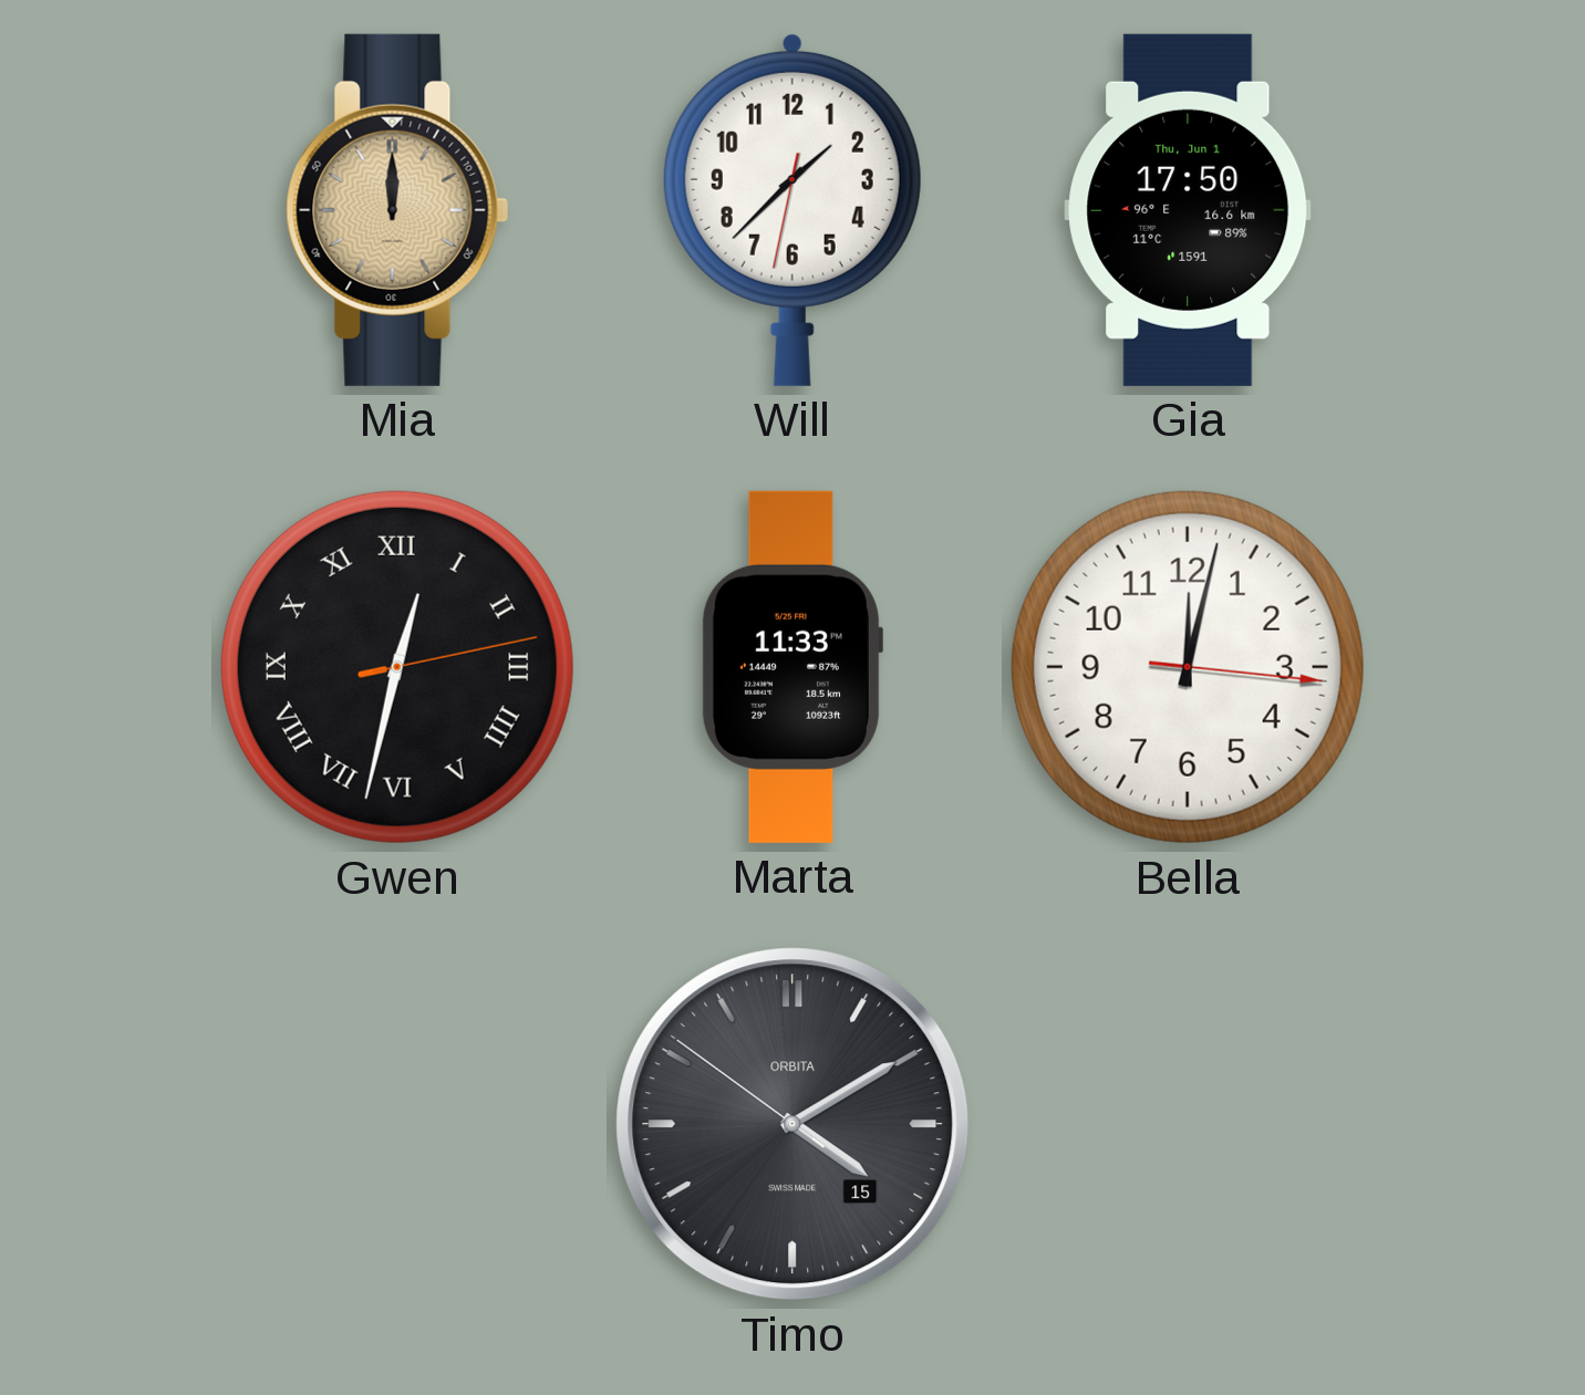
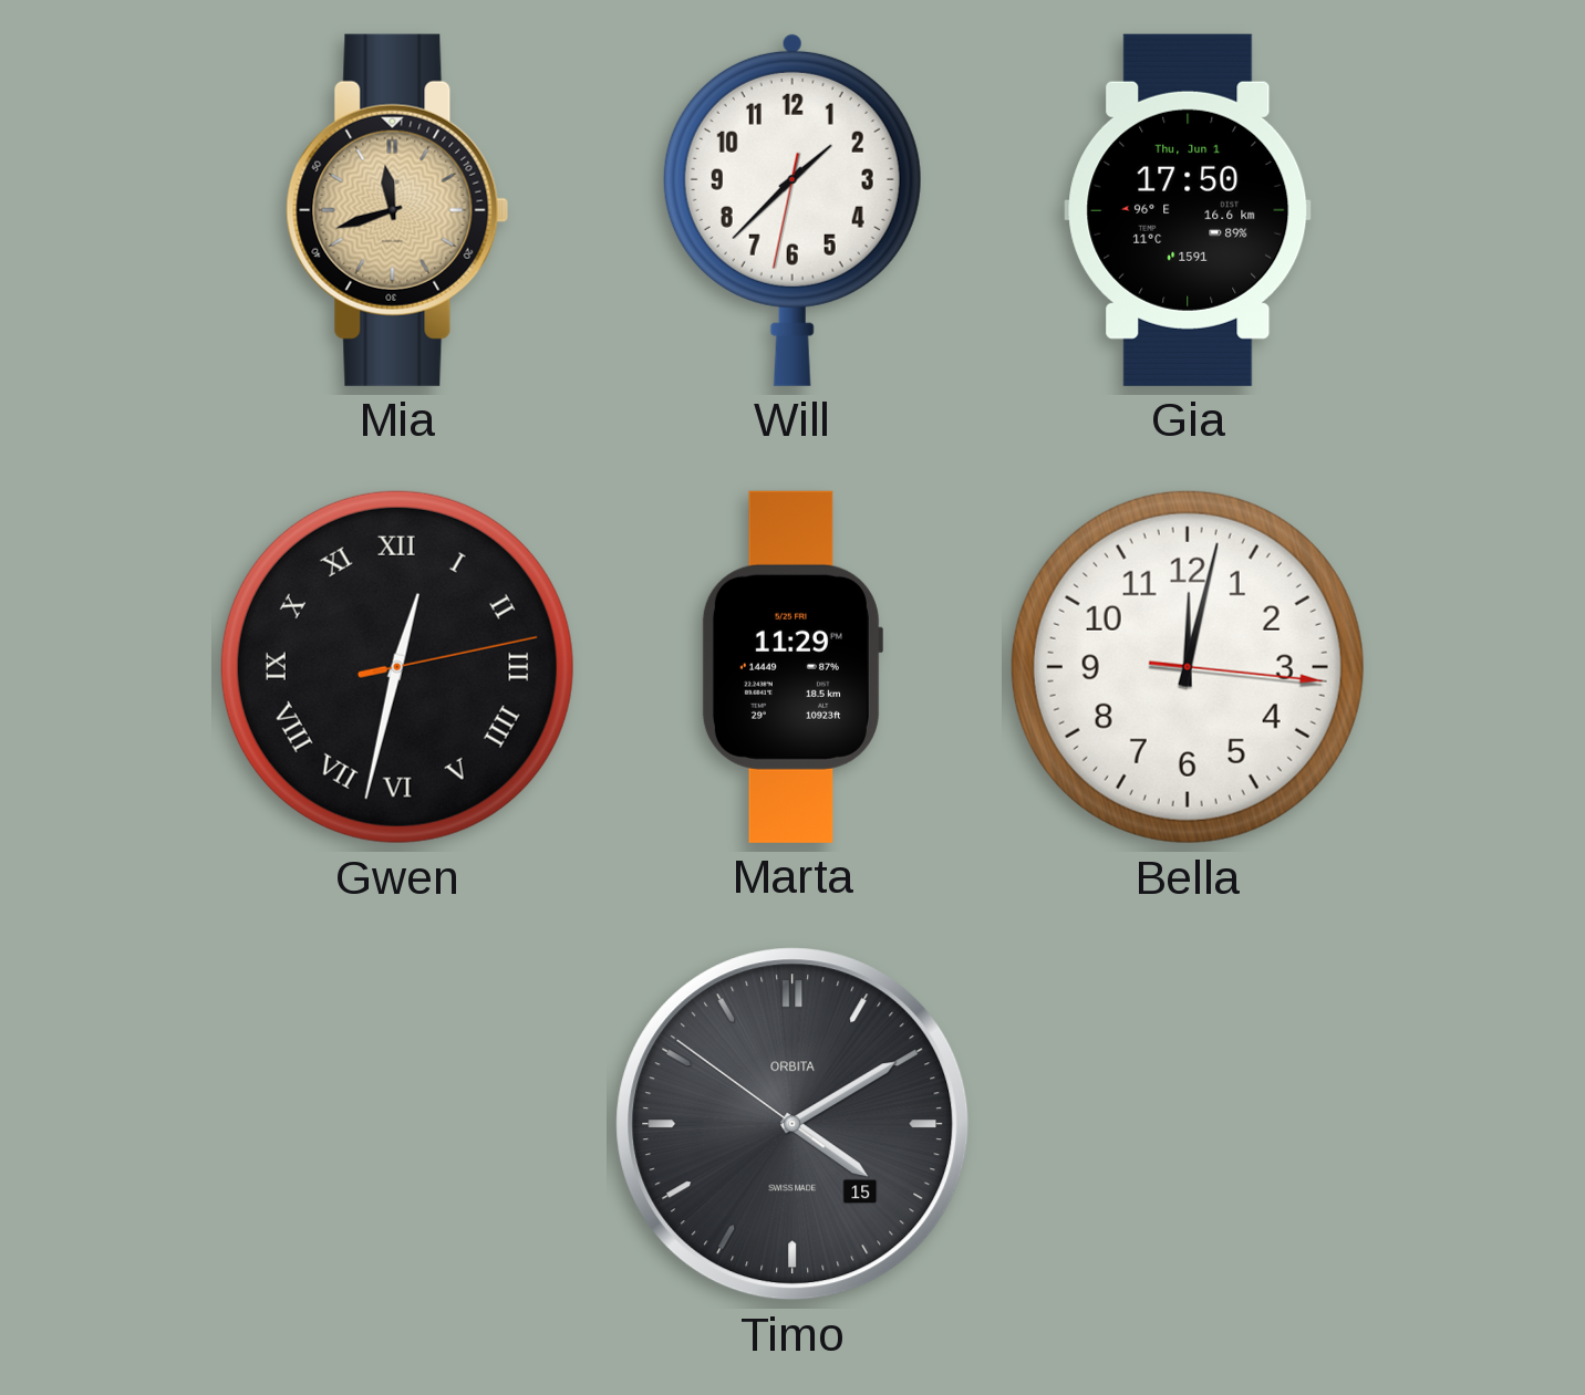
Mia: 12:00 -> 11:42
Marta: 11:33 -> 11:29
